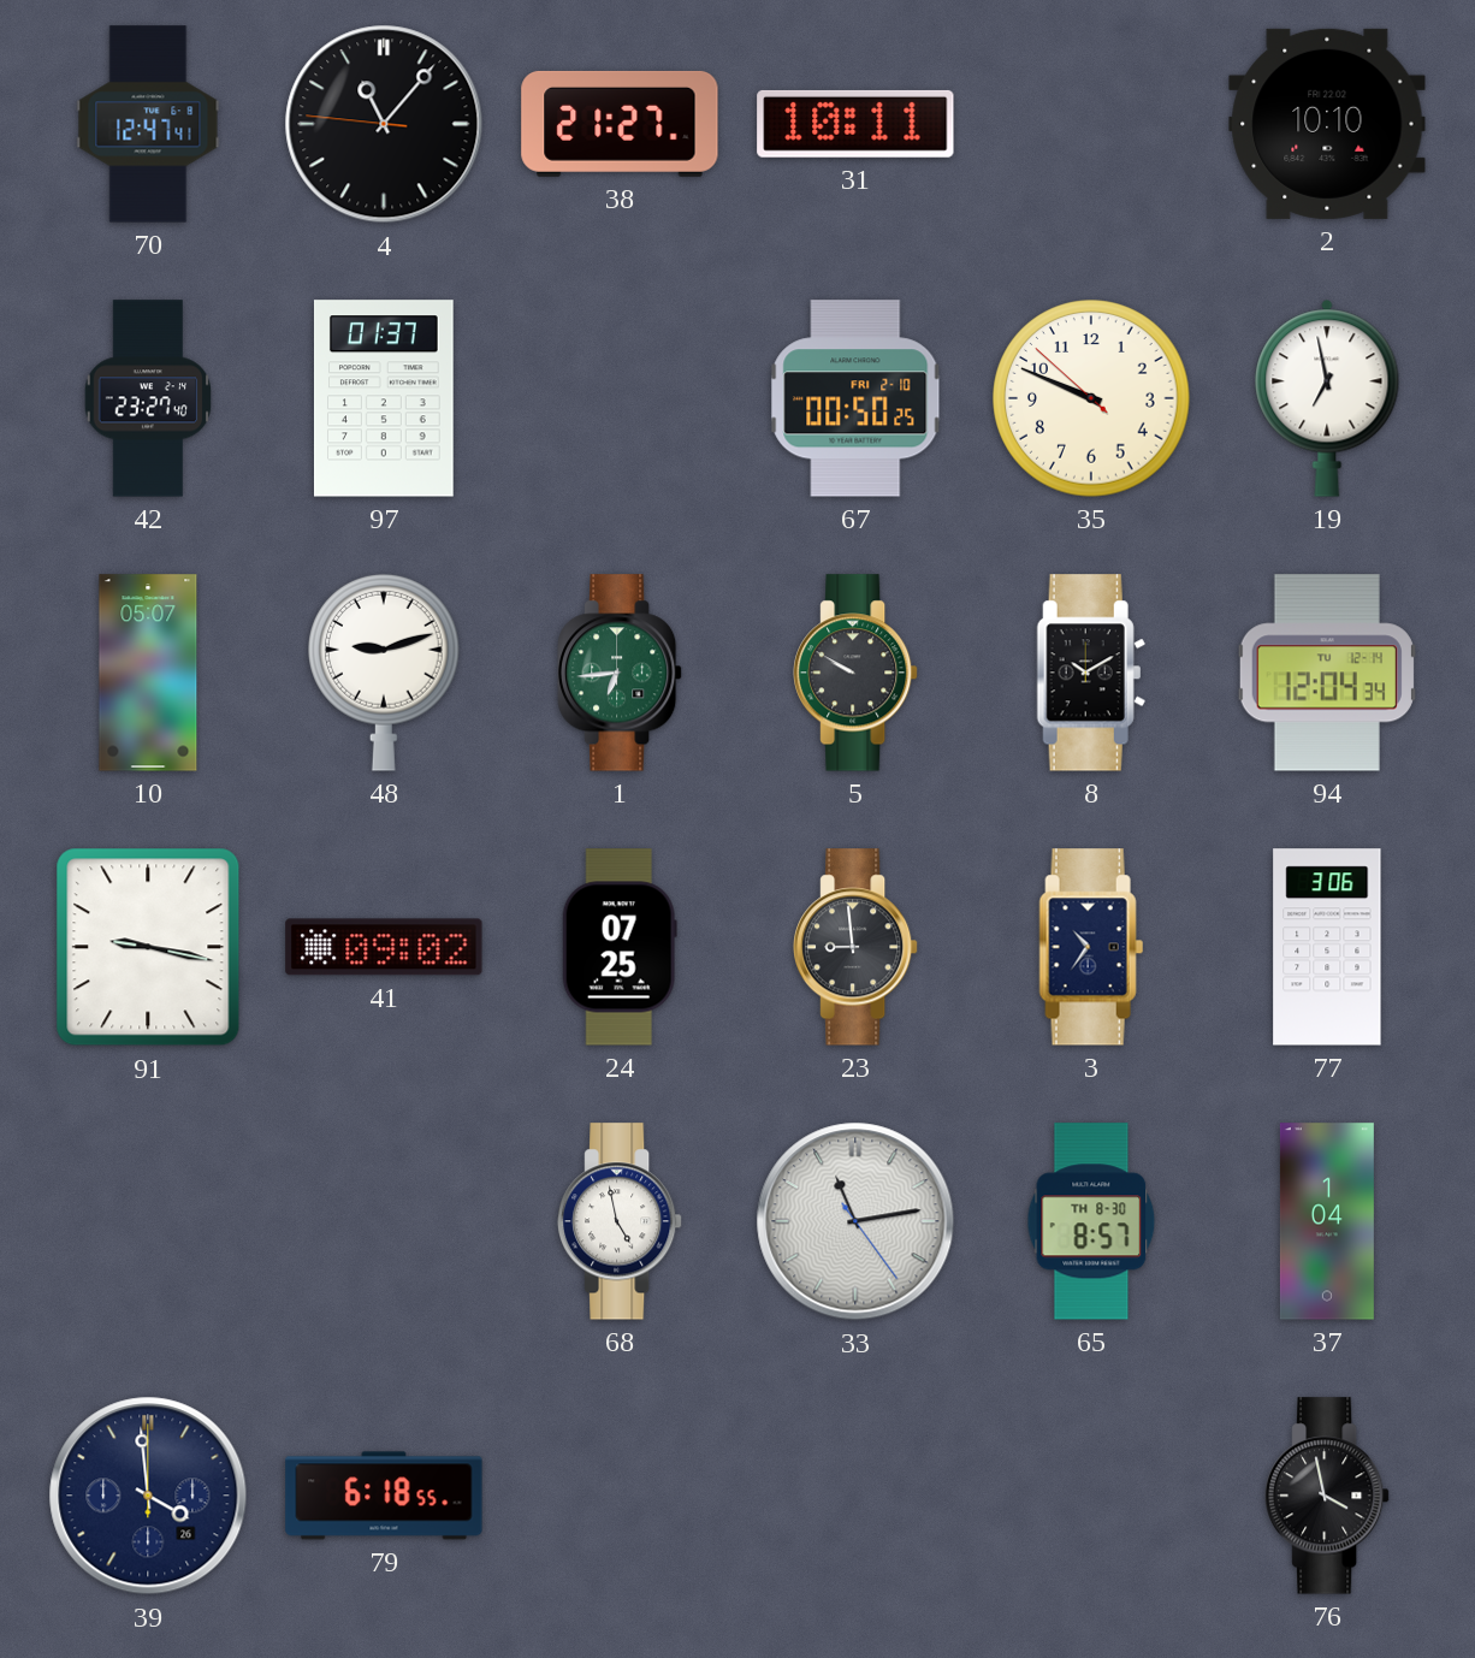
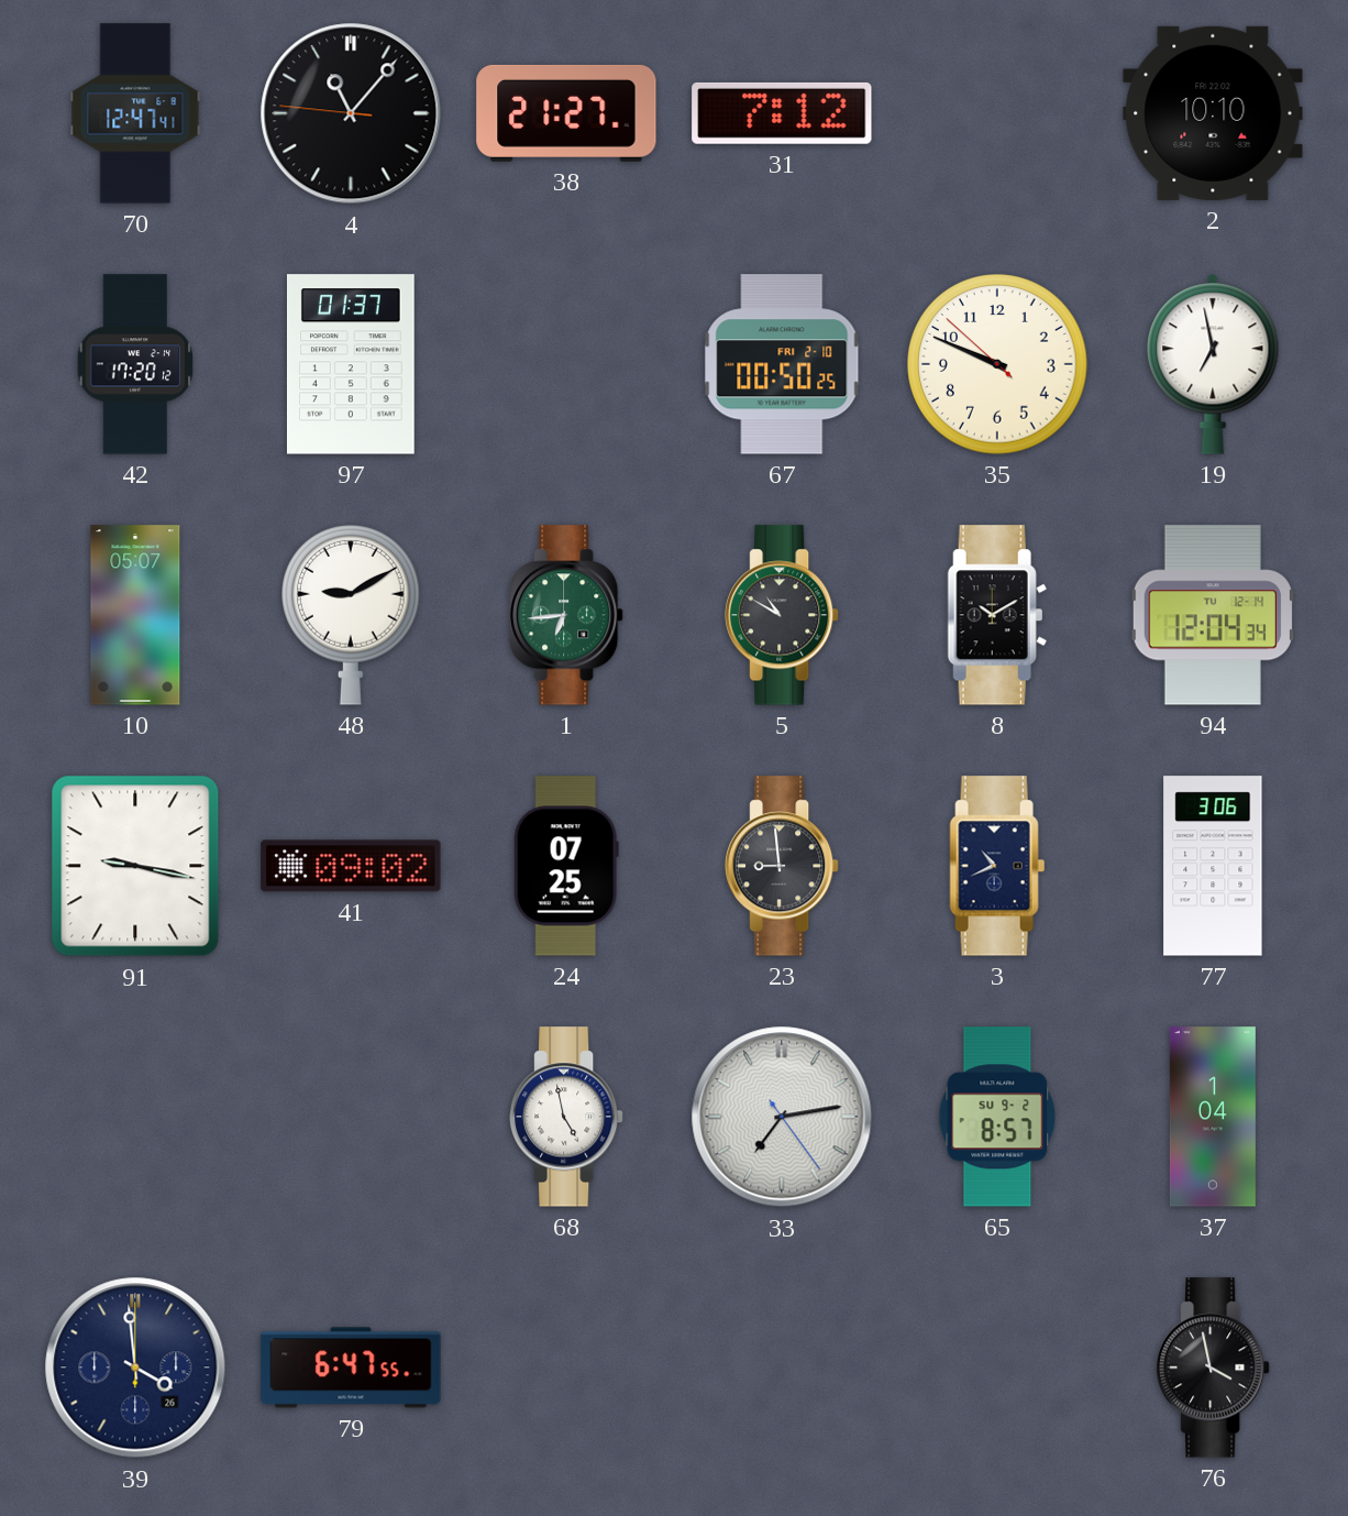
31: 10:11 -> 7:12
42: 23:27 -> 17:20
48: 9:12 -> 9:10
5: 9:50 -> 10:50
3: 10:36 -> 10:41
33: 11:13 -> 7:13
65 date: TH 8-30 -> SU 9-2
79: 6:18 -> 6:47
